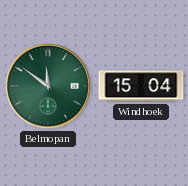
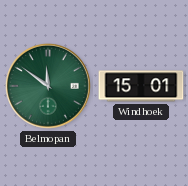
Windhoek: 15:04 -> 15:01
